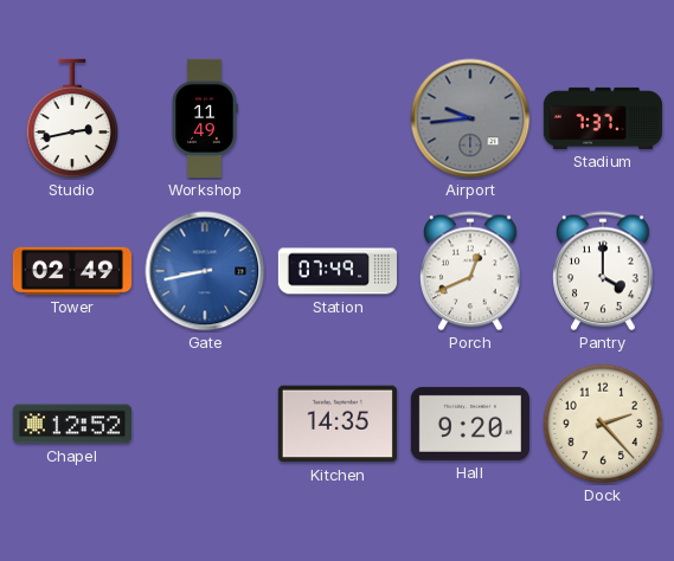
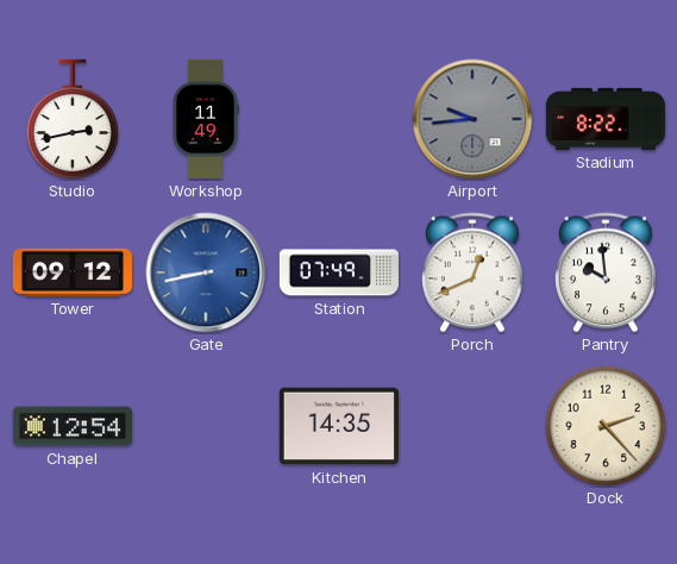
Stadium: 7:37 -> 8:22
Tower: 02:49 -> 09:12
Pantry: 4:00 -> 9:59
Chapel: 12:52 -> 12:54
Hall: 9:20 -> none
